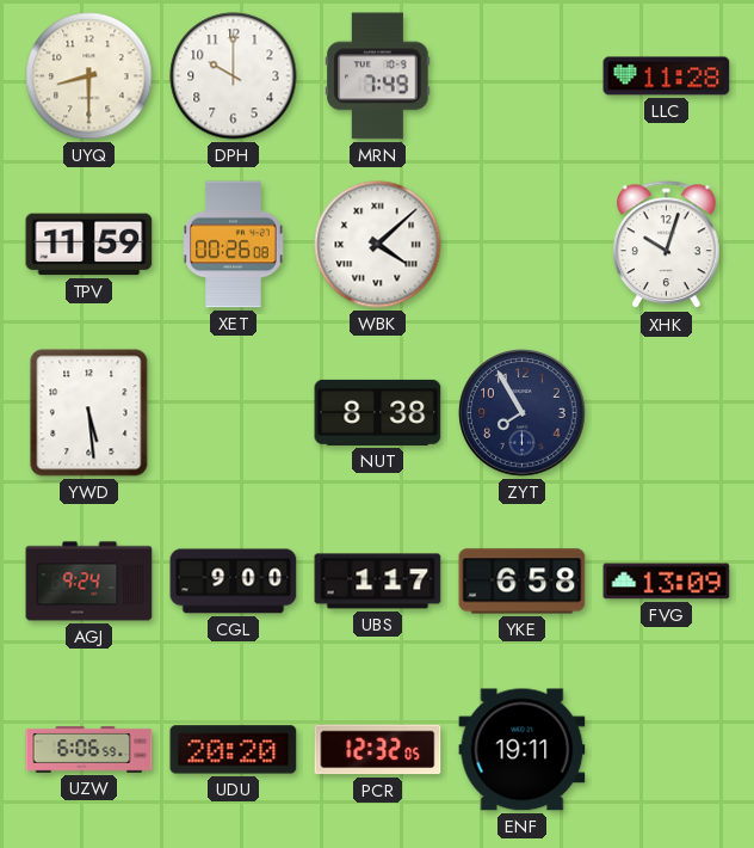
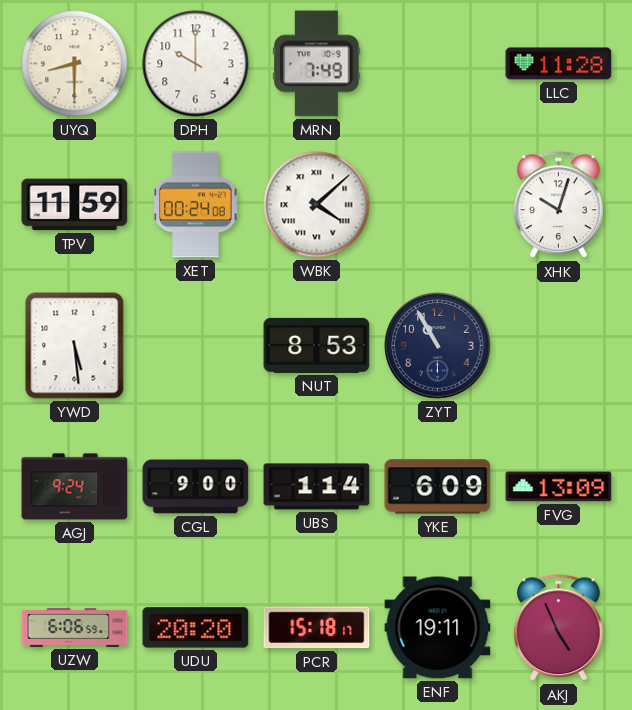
XET: 00:26 -> 00:24
NUT: 8:38 -> 8:53
ZYT: 7:55 -> 10:55
UBS: 1:17 -> 1:14
YKE: 6:58 -> 6:09
PCR: 12:32 -> 15:18
AKJ: none -> 4:56
